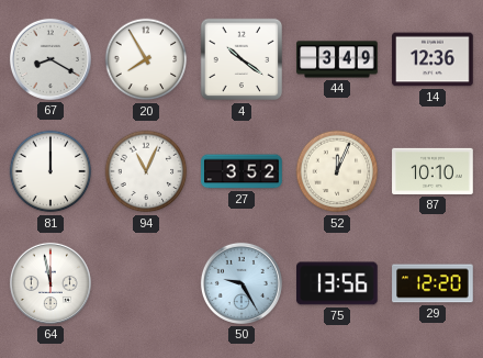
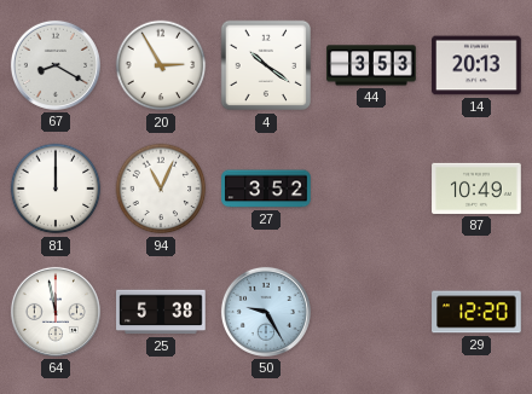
20: 7:55 -> 2:55
44: 3:49 -> 3:53
14: 12:36 -> 20:13
52: 12:04 -> none
87: 10:10 -> 10:49
25: none -> 5:38
75: 13:56 -> none
